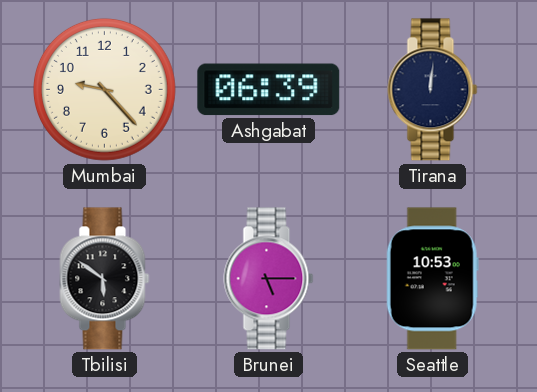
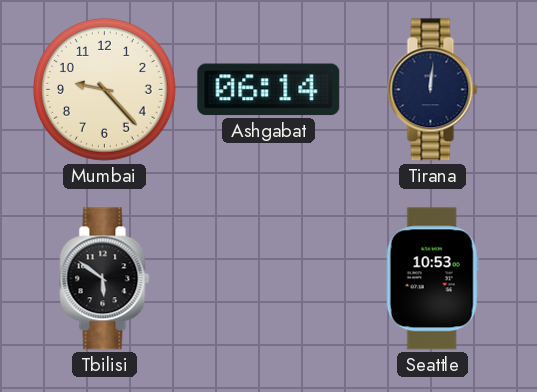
Ashgabat: 06:39 -> 06:14
Brunei: 5:15 -> none
